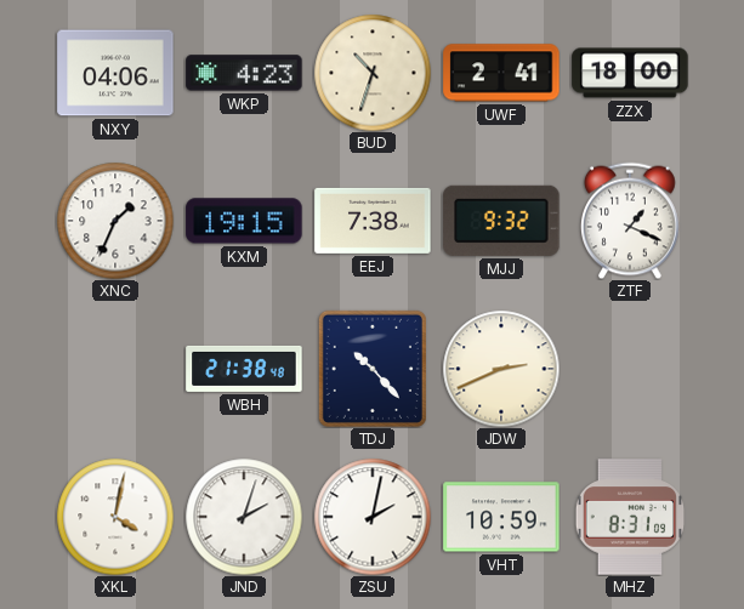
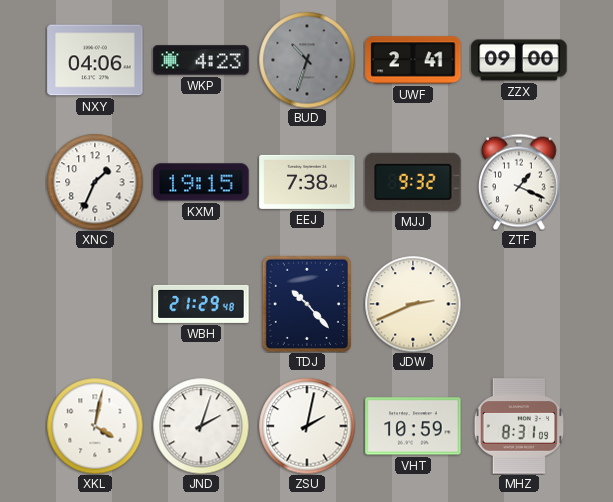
BUD dial: cream -> grey
ZZX: 18:00 -> 09:00
WBH: 21:38 -> 21:29
